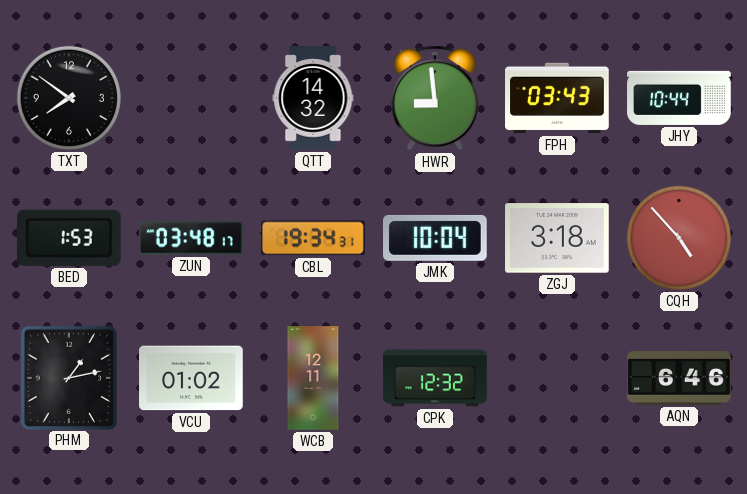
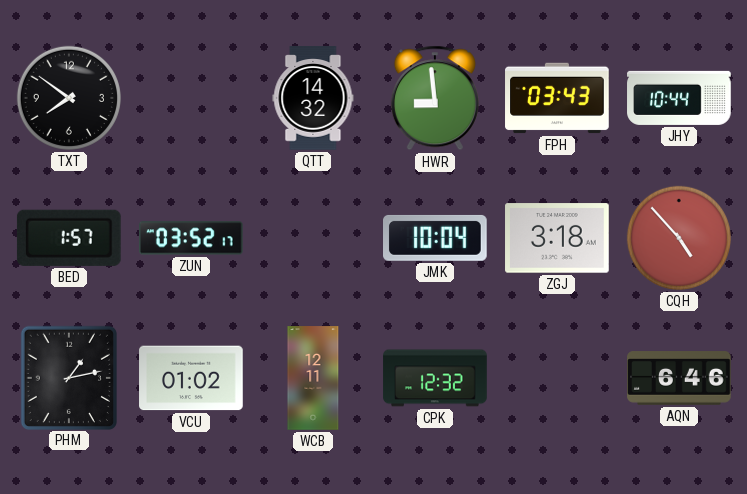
BED: 1:53 -> 1:57
ZUN: 03:48 -> 03:52
CBL: 19:34 -> none
